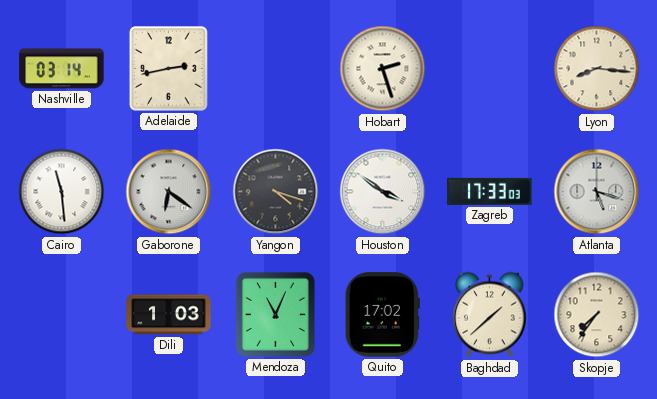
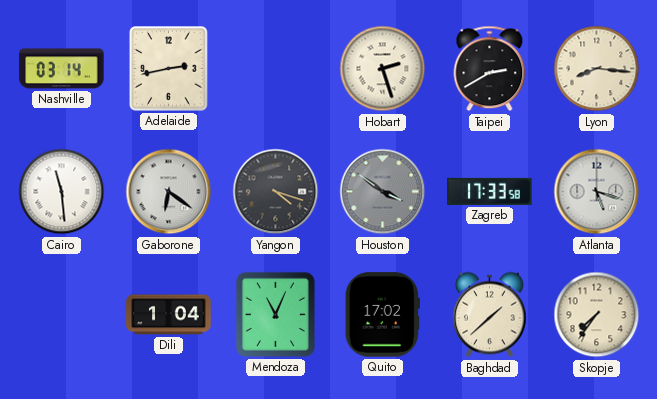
Taipei: none -> 2:40
Houston dial: white -> grey
Zagreb: 17:33:03 -> 17:33:58
Dili: 1:03 -> 1:04
